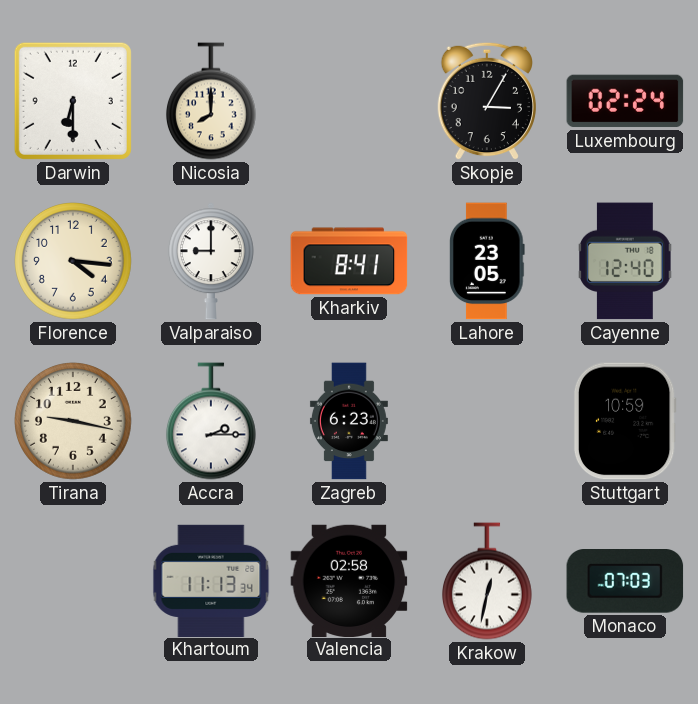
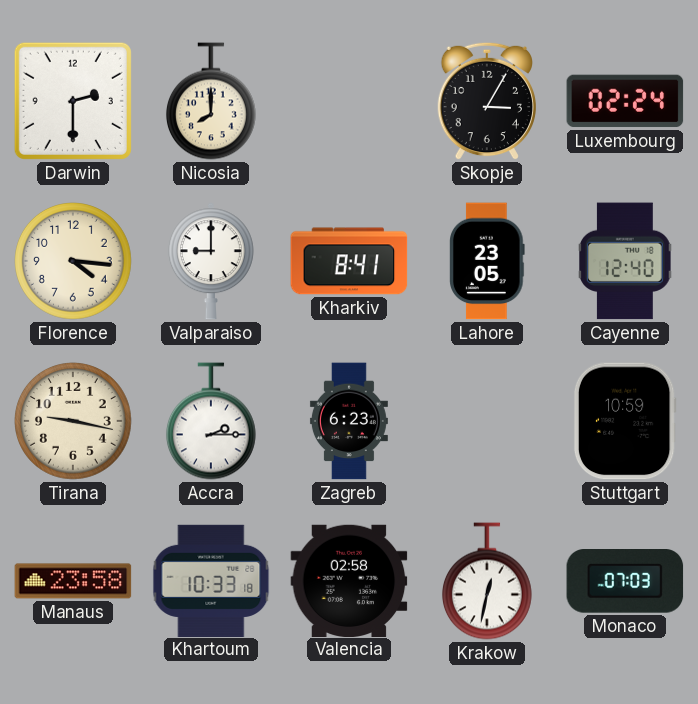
Darwin: 6:30 -> 2:30
Manaus: none -> 23:58
Khartoum: 11:13 -> 10:33
